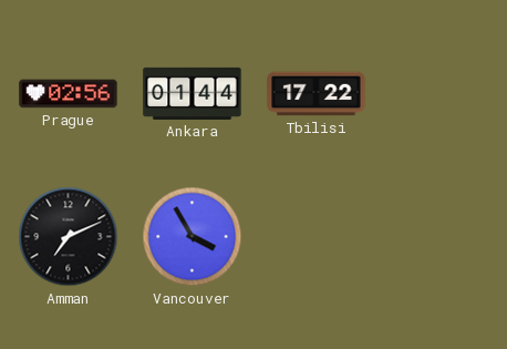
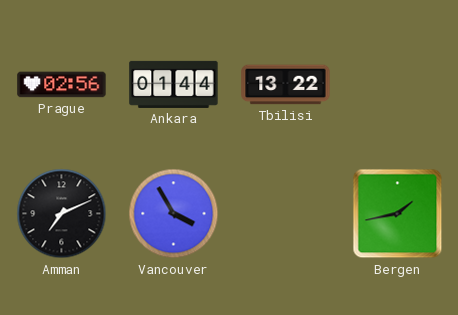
Tbilisi: 17:22 -> 13:22
Bergen: none -> 1:43
